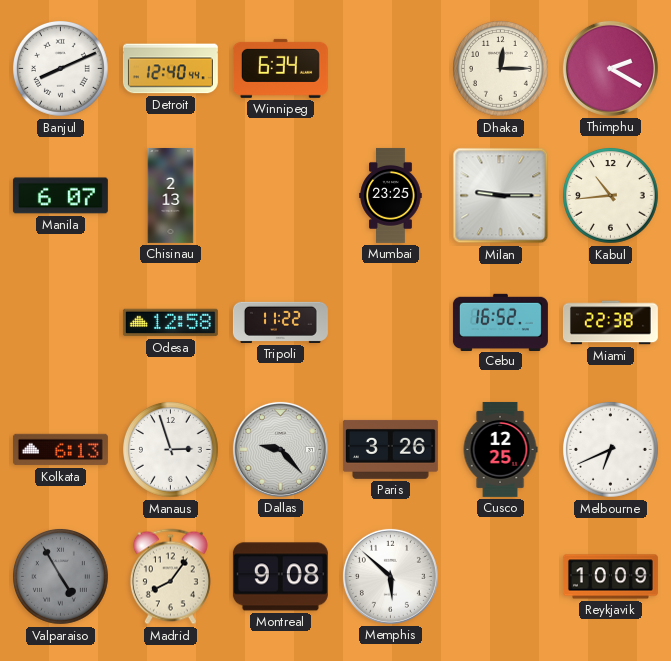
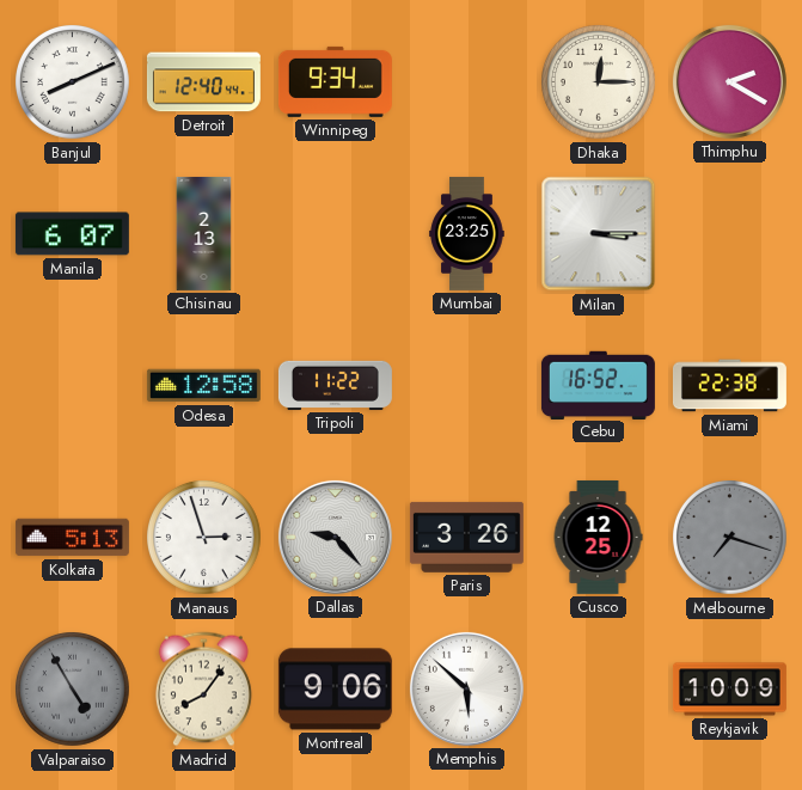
Winnipeg: 6:34 -> 9:34
Milan: 9:15 -> 3:15
Kabul: 10:44 -> none
Kolkata: 6:13 -> 5:13
Melbourne: 6:41 -> 7:18
Melbourne dial: white -> grey
Montreal: 9:08 -> 9:06
